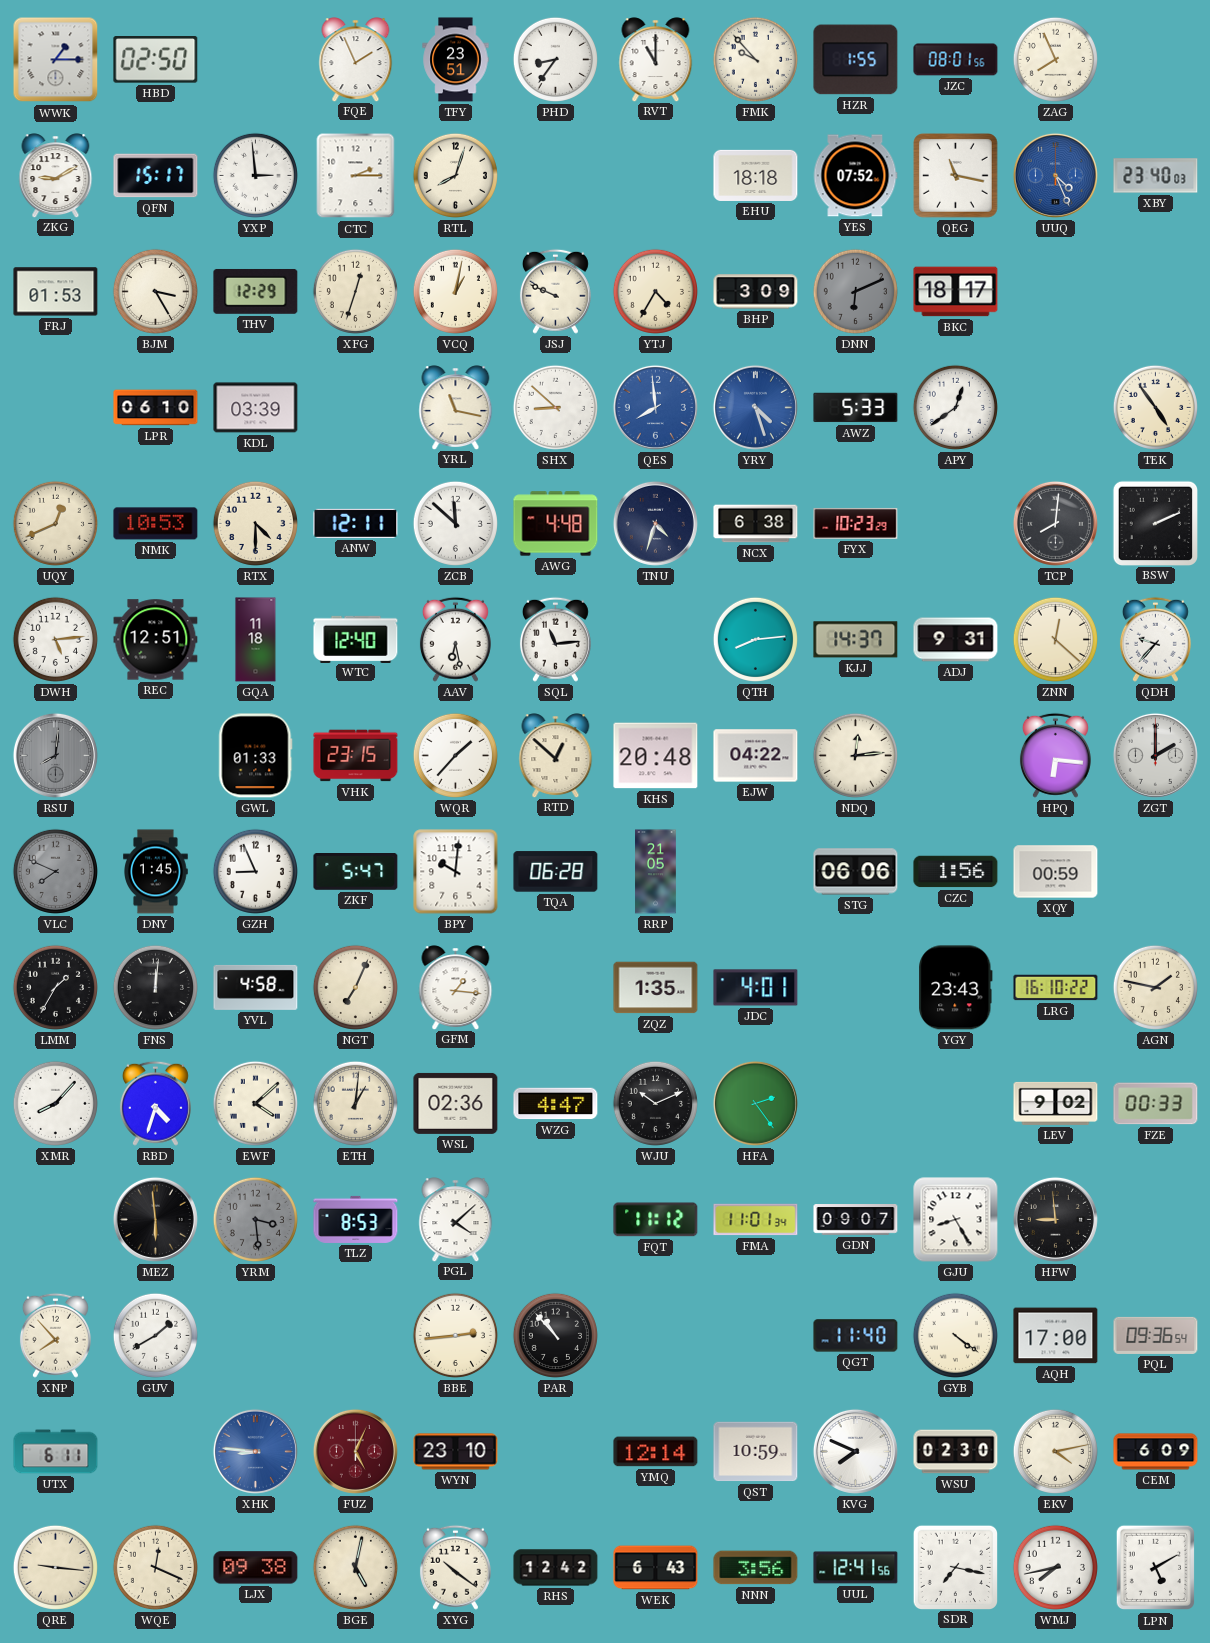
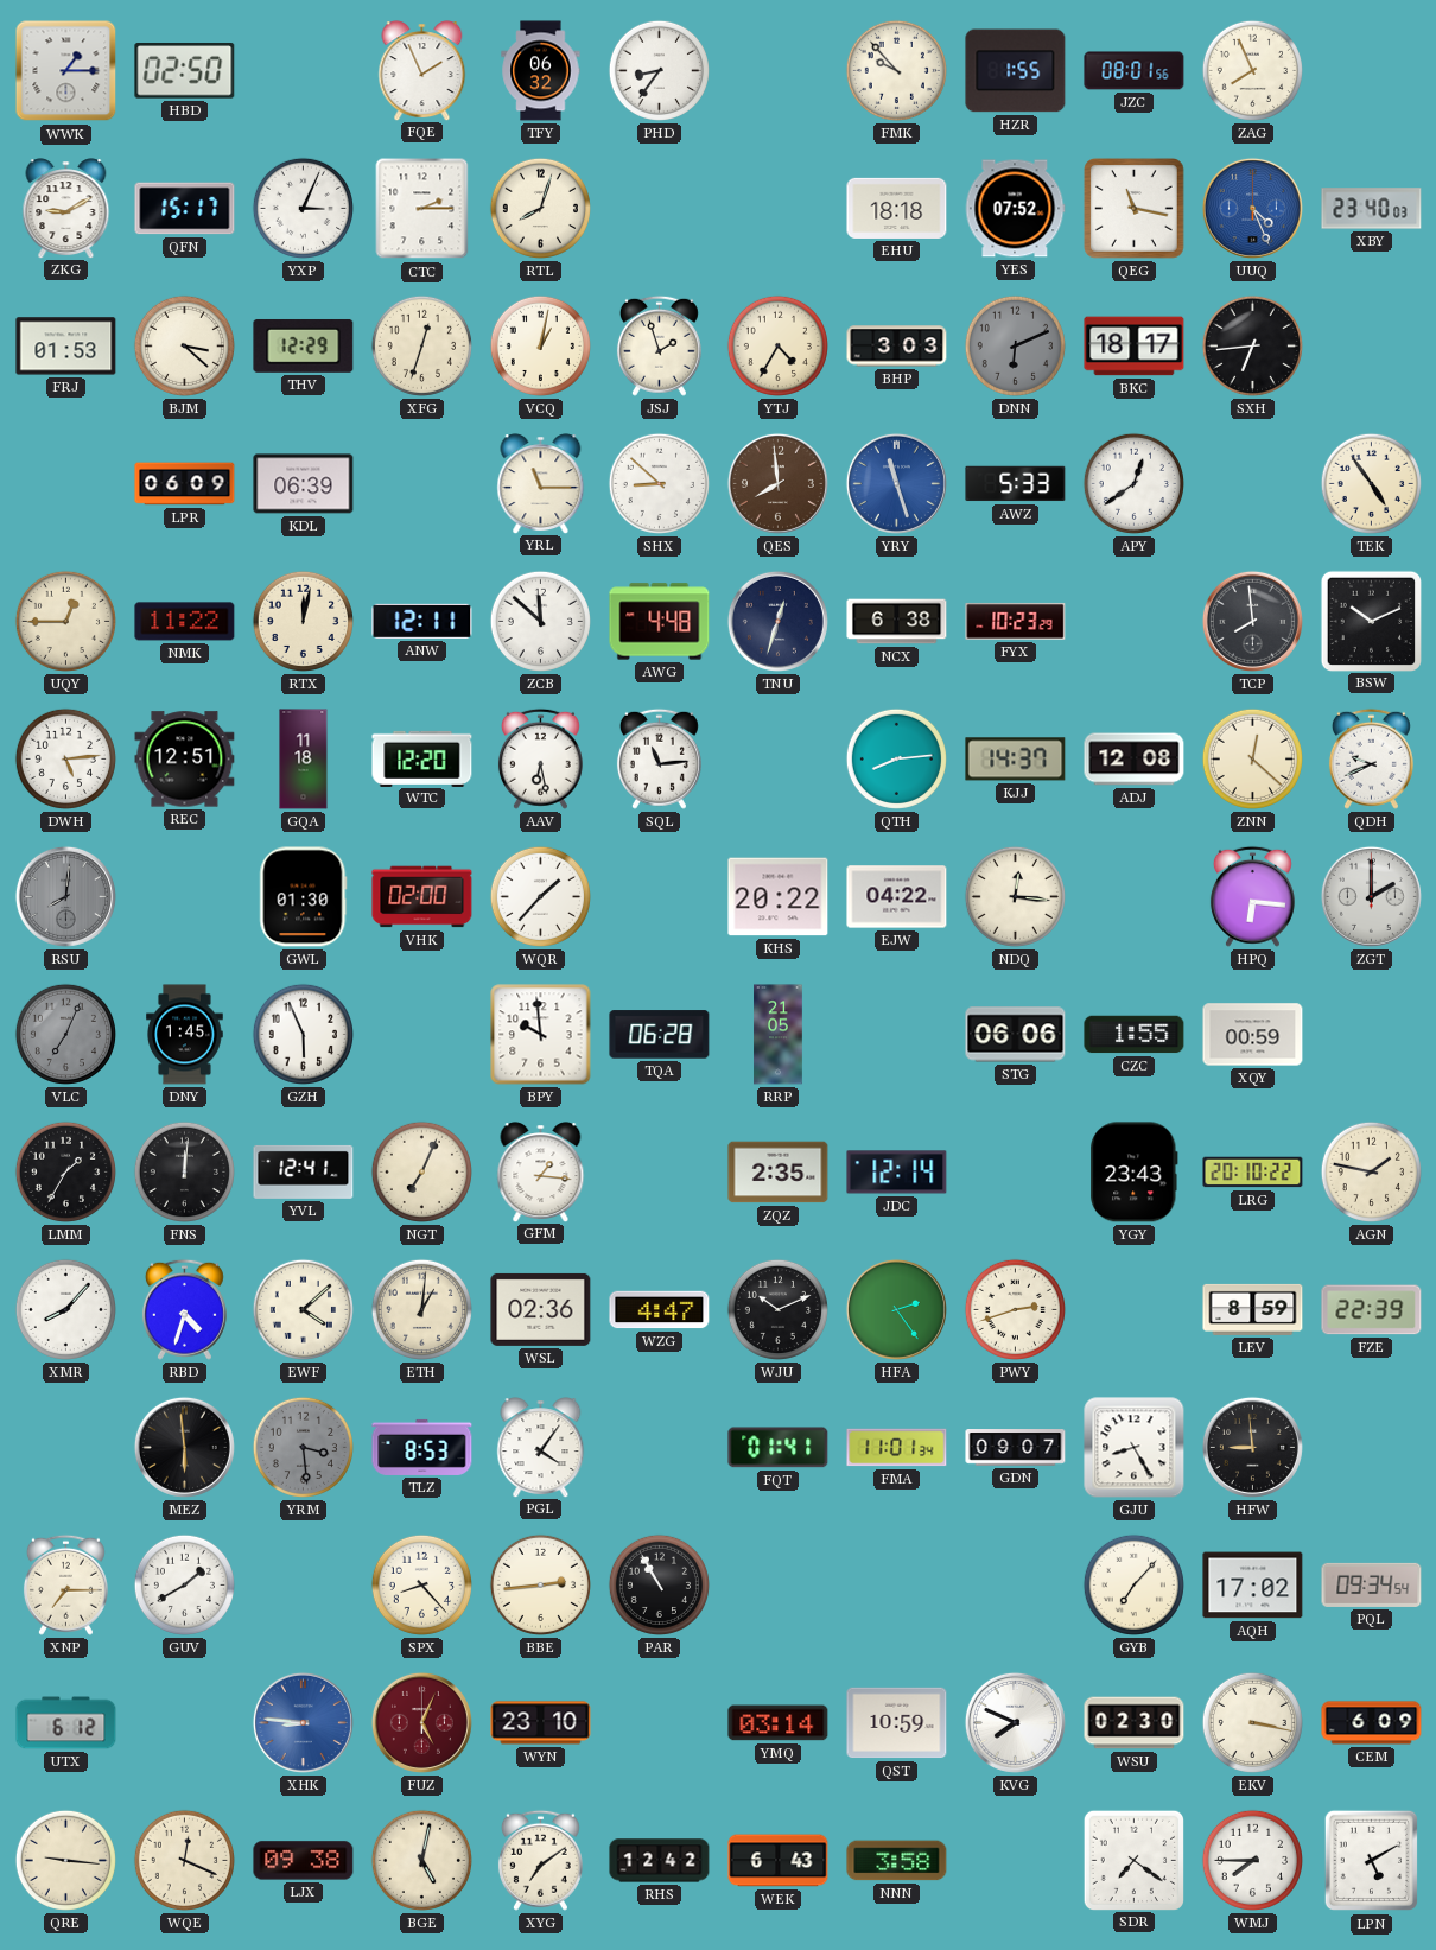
TFY: 23:51 -> 06:32
RVT: 11:00 -> none
YXP: 2:59 -> 3:04
BJM: 3:25 -> 3:22
JSJ: 9:49 -> 1:57
BHP: 3:09 -> 3:03
SXH: none -> 6:44
LPR: 06:10 -> 06:09
KDL: 03:39 -> 06:39
YRL: 11:17 -> 11:15
QES dial: blue -> brown
YRY: 4:27 -> 11:27
UQY: 12:41 -> 12:45
NMK: 10:53 -> 11:22
RTX: 4:30 -> 12:02
TNU: 4:33 -> 12:33
TCP: 8:01 -> 7:59
BSW: 2:11 -> 10:11
WTC: 12:40 -> 12:20
ADJ: 9:31 -> 12:08
QDH: 9:37 -> 9:41
GWL: 01:33 -> 01:30
VHK: 23:15 -> 02:00
RTD: 12:52 -> none
KHS: 20:48 -> 20:22
NDQ: 12:14 -> 12:16
VLC: 7:49 -> 7:04
GZH: 8:56 -> 5:56
ZKF: 5:47 -> none
BPY: 10:01 -> 9:59
CZC: 1:56 -> 1:55
YVL: 4:58 -> 12:41
ZQZ: 1:35 -> 2:35
JDC: 4:01 -> 12:14
LRG: 16:10 -> 20:10
PWY: none -> 2:42
LEV: 9:02 -> 8:59
FZE: 00:33 -> 22:39
PGL: 4:08 -> 4:06
FQT: 11:12 -> 01:41
XNP: 7:53 -> 7:15
SPX: none -> 8:23
PAR: 10:53 -> 10:55
QGT: 11:40 -> none
GYB: 4:21 -> 7:07
AQH: 17:00 -> 17:02
PQL: 09:36 -> 09:34
UTX: 6:11 -> 6:12
YMQ: 12:14 -> 03:14
EKV: 4:13 -> 3:17
XYG: 10:21 -> 7:09
NNN: 3:56 -> 3:58
UUL: 12:41 -> none
SDR: 7:17 -> 7:21
WMJ: 7:43 -> 7:45
